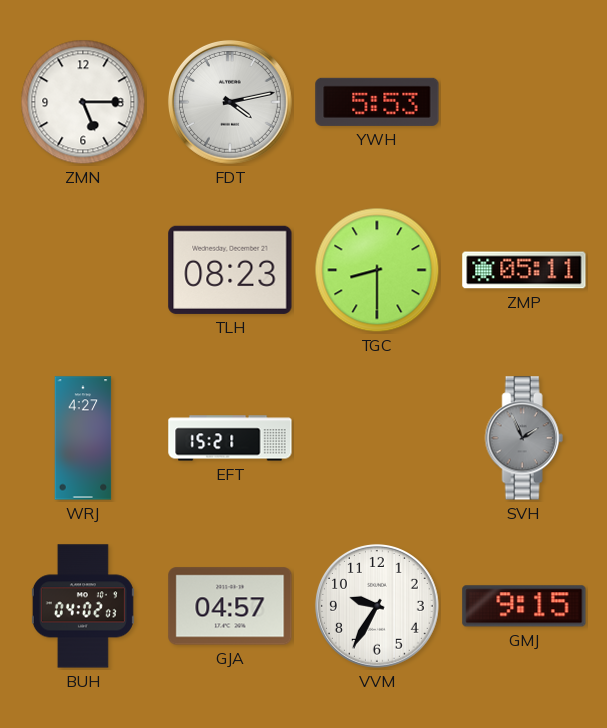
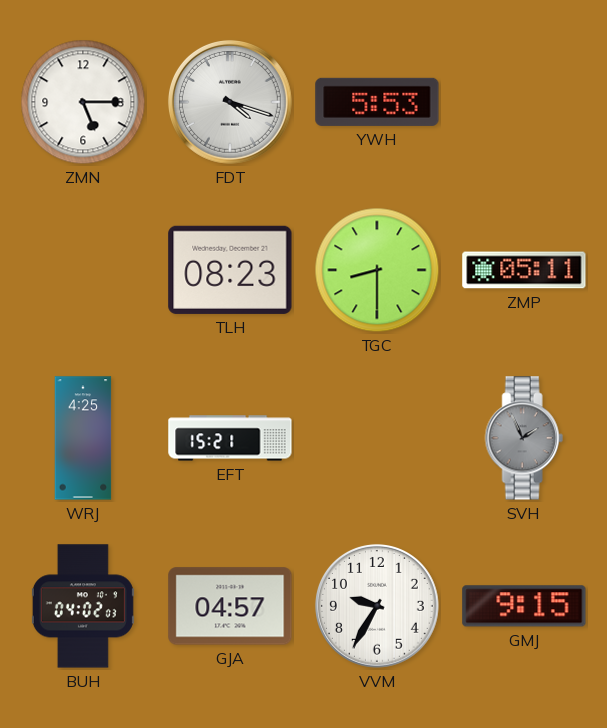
FDT: 4:13 -> 4:18
WRJ: 4:27 -> 4:25
